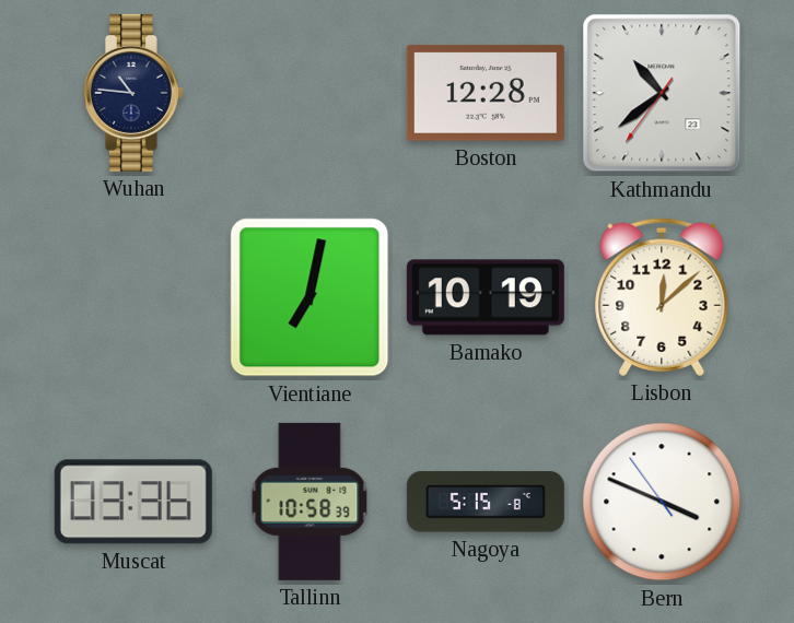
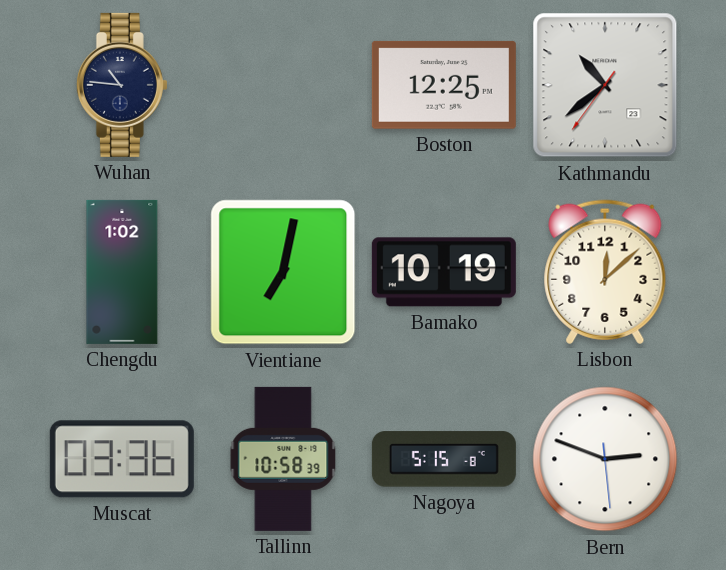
Boston: 12:28 -> 12:25
Chengdu: none -> 1:02
Bern: 3:48 -> 2:48
